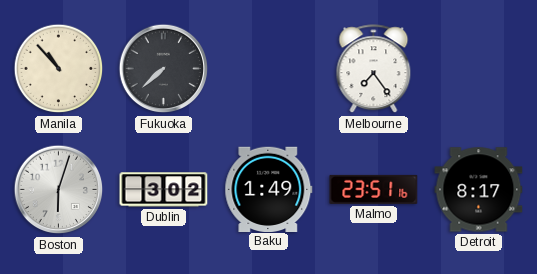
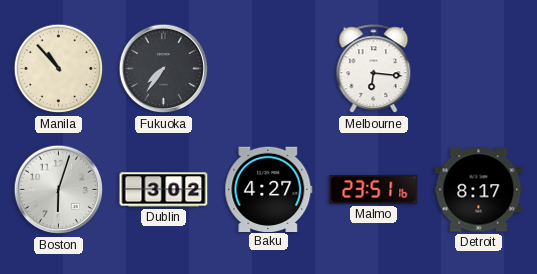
Fukuoka: 7:38 -> 7:36
Melbourne: 7:24 -> 6:16
Baku: 1:49 -> 4:27
